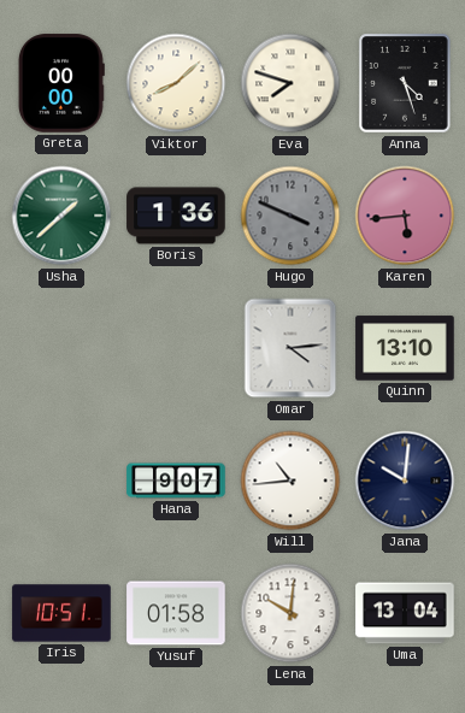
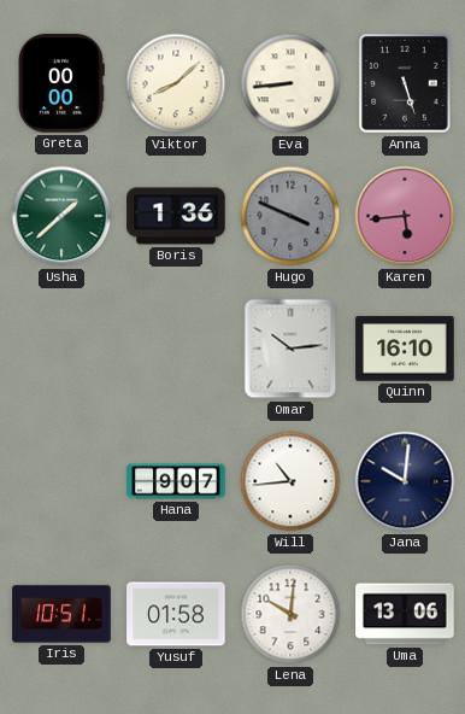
Eva: 7:48 -> 8:44
Anna: 4:27 -> 5:27
Omar: 4:14 -> 10:14
Quinn: 13:10 -> 16:10
Uma: 13:04 -> 13:06
